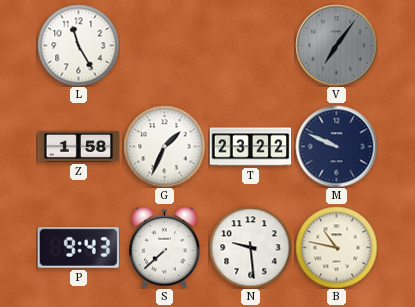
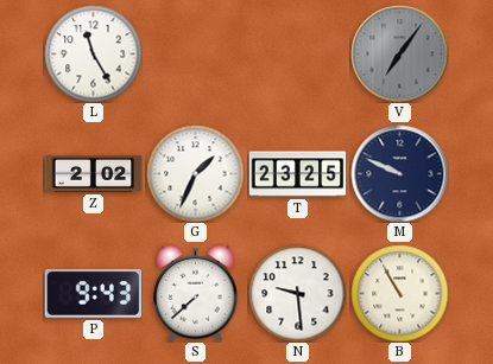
Z: 1:58 -> 2:02
T: 23:22 -> 23:25
B: 10:47 -> 10:55
